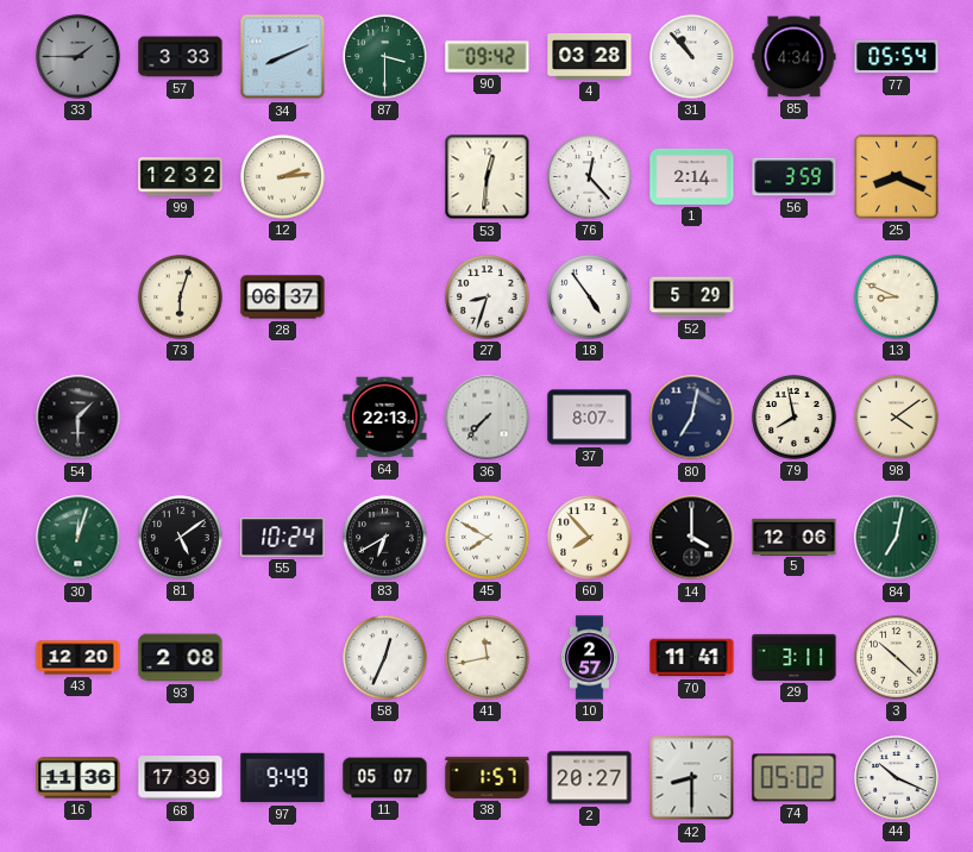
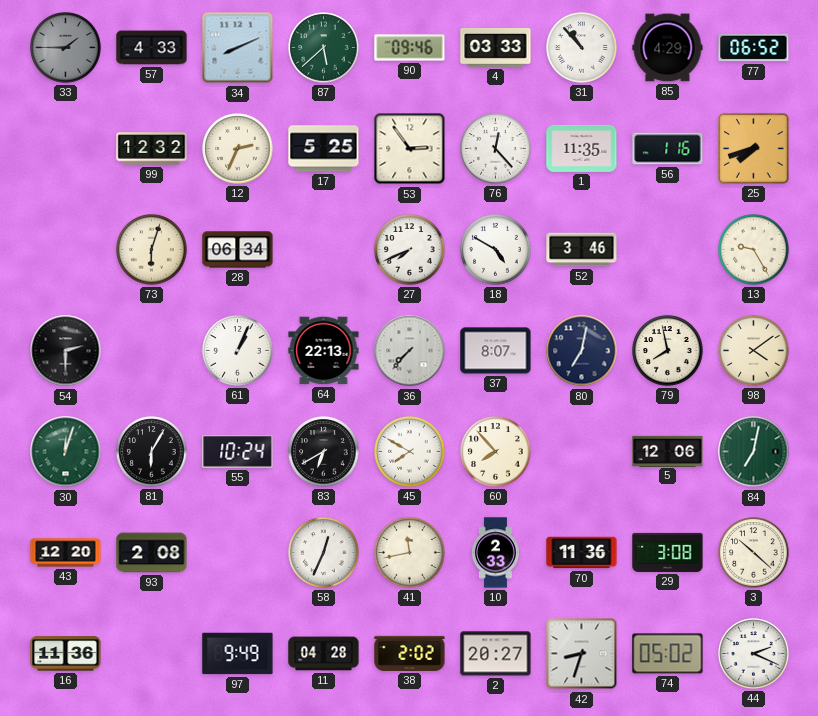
57: 3:33 -> 4:33
87: 3:30 -> 5:38
90: 09:42 -> 09:46
4: 03:28 -> 03:33
85: 4:34 -> 4:29
77: 05:54 -> 06:52
12: 2:14 -> 2:34
17: none -> 5:25
53: 12:31 -> 2:54
1: 2:14 -> 11:35
56: 3:59 -> 1:16
25: 8:19 -> 7:42
28: 06:37 -> 06:34
27: 8:33 -> 7:41
18: 4:54 -> 4:50
52: 5:29 -> 3:46
13: 8:49 -> 9:25
54: 1:30 -> 2:30
61: none -> 1:04
81: 5:09 -> 6:05
14: 4:00 -> none
10: 2:57 -> 2:33
70: 11:41 -> 11:36
29: 3:11 -> 3:08
68: 17:39 -> none
11: 05:07 -> 04:28
38: 1:57 -> 2:02
42: 8:30 -> 8:33
44: 10:19 -> 2:19
